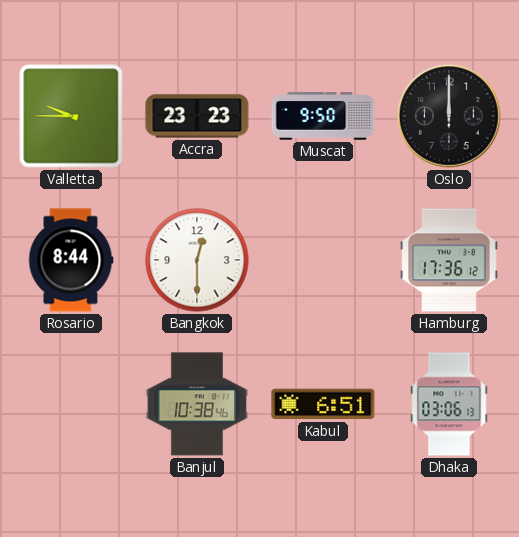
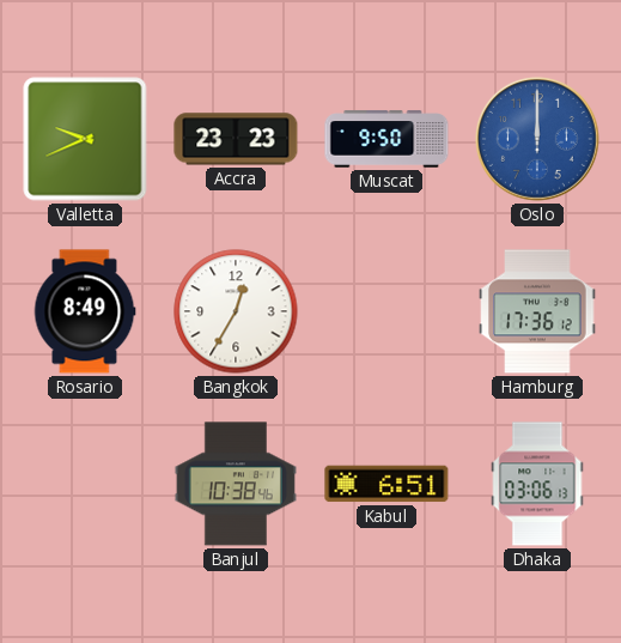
Valletta: 9:45 -> 9:41
Oslo dial: black -> blue
Rosario: 8:44 -> 8:49
Bangkok: 12:30 -> 12:35
